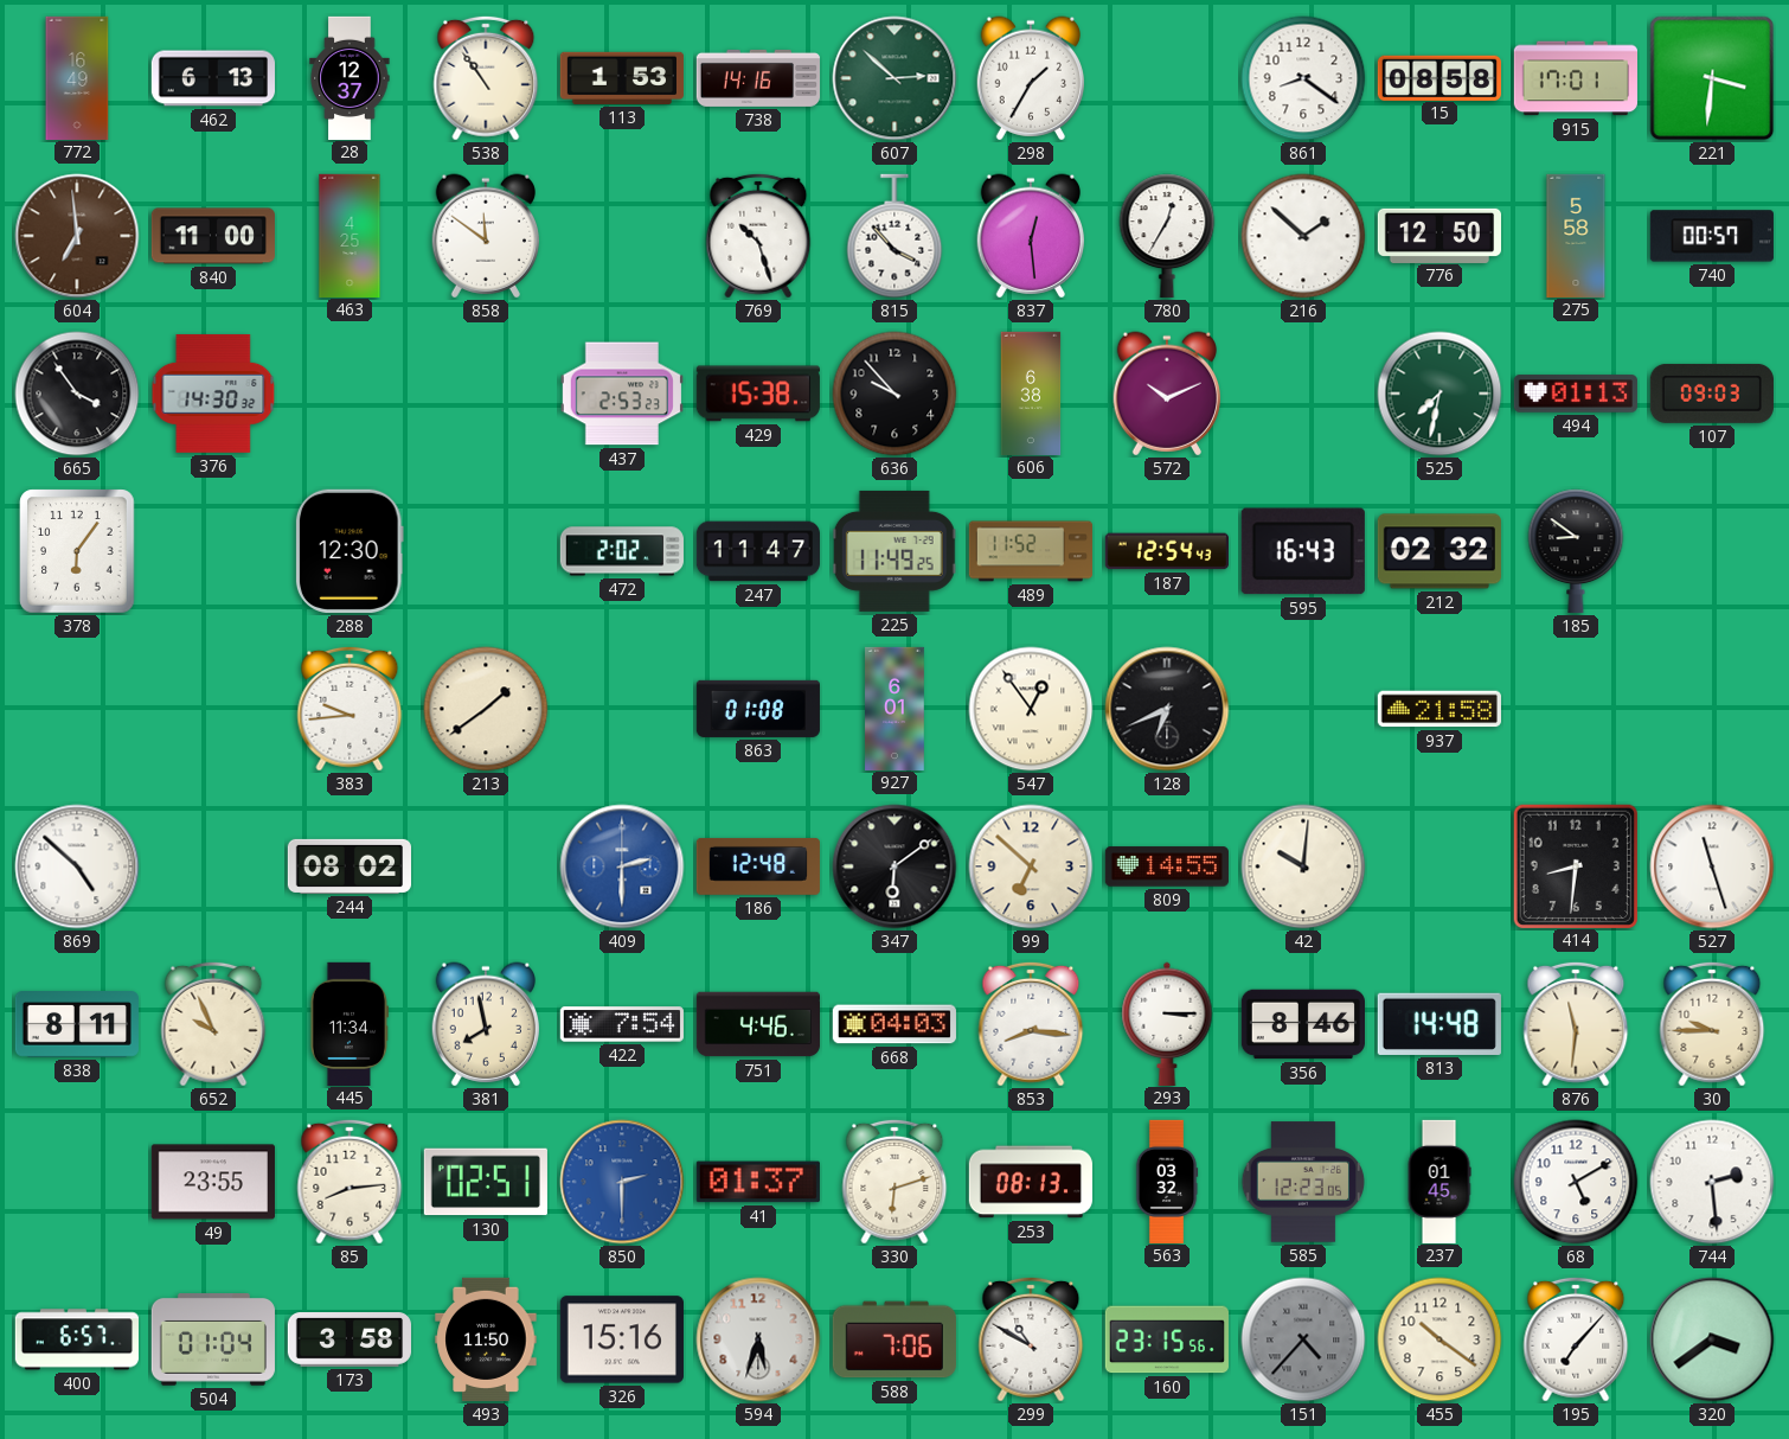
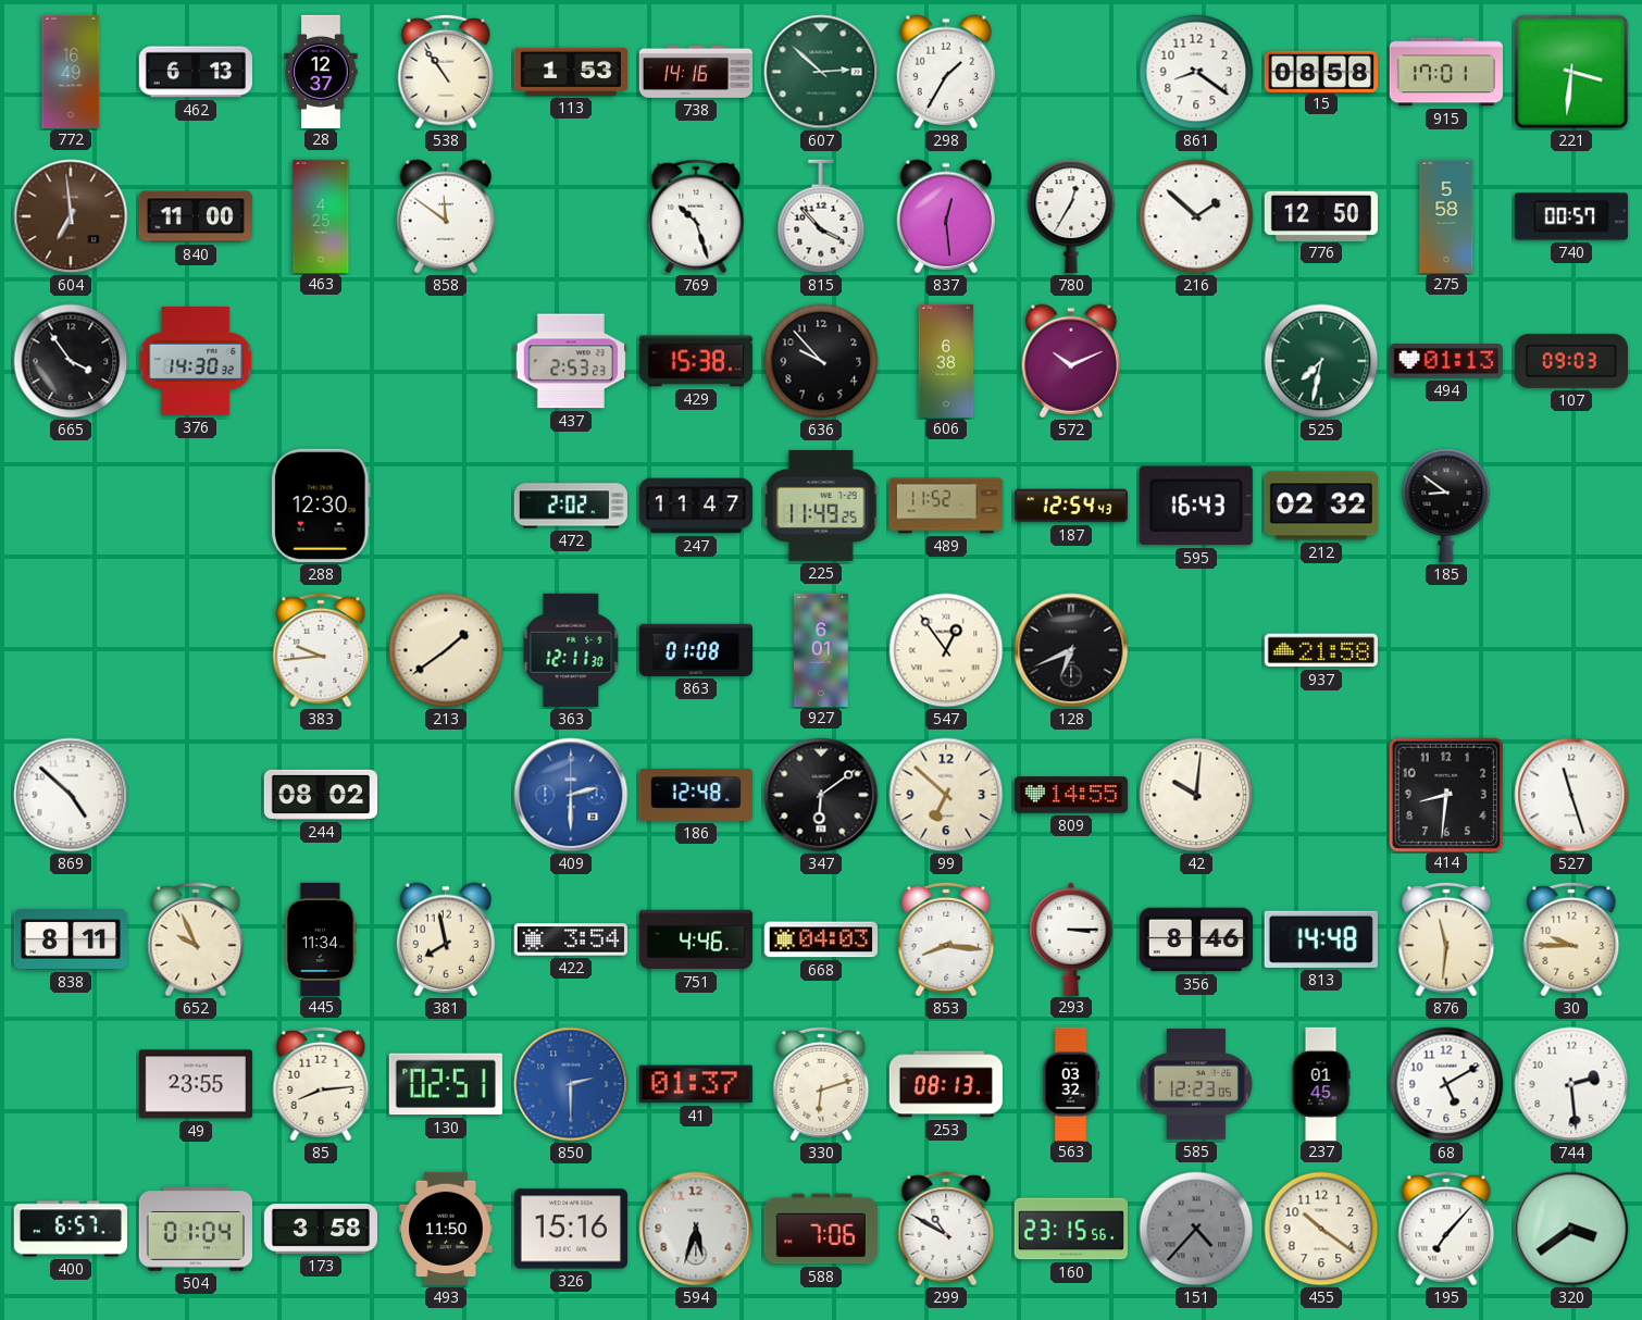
378: 6:06 -> none
363: none -> 12:11
422: 7:54 -> 3:54
